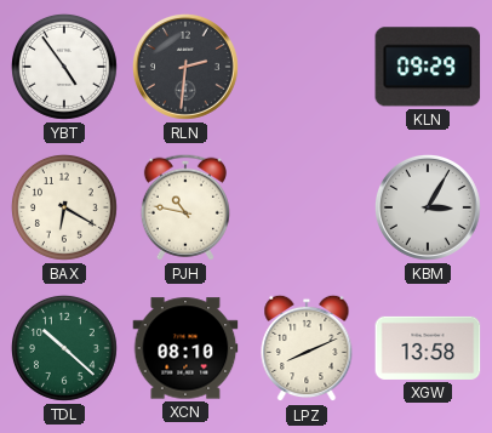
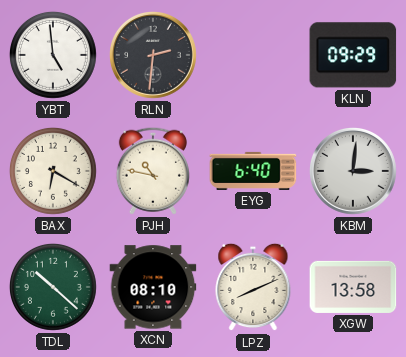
YBT: 4:54 -> 4:59
EYG: none -> 6:40
KBM: 3:05 -> 3:01
